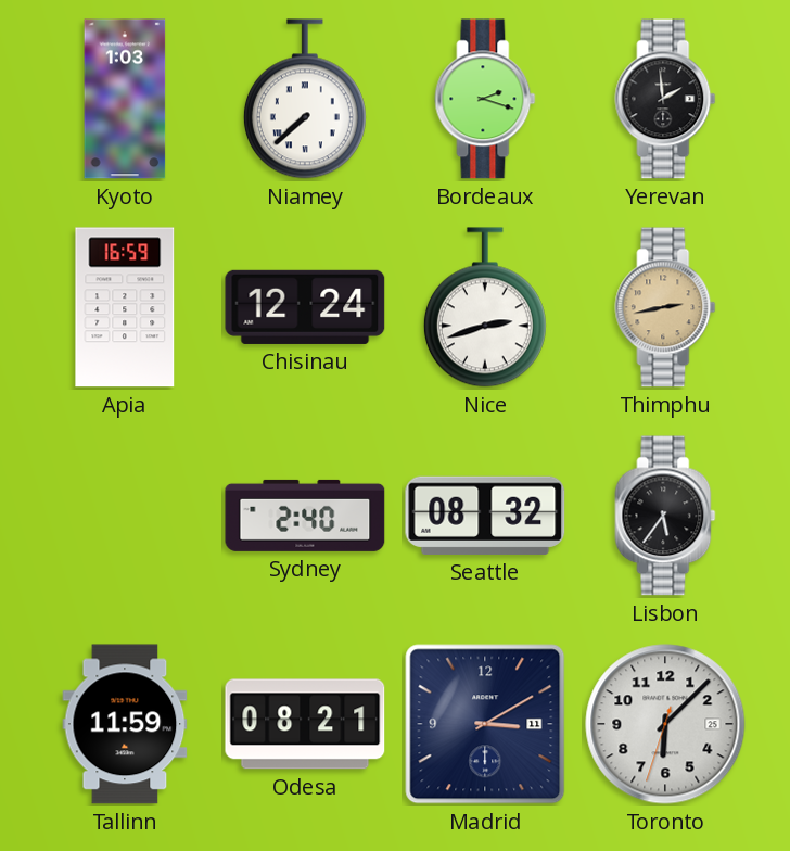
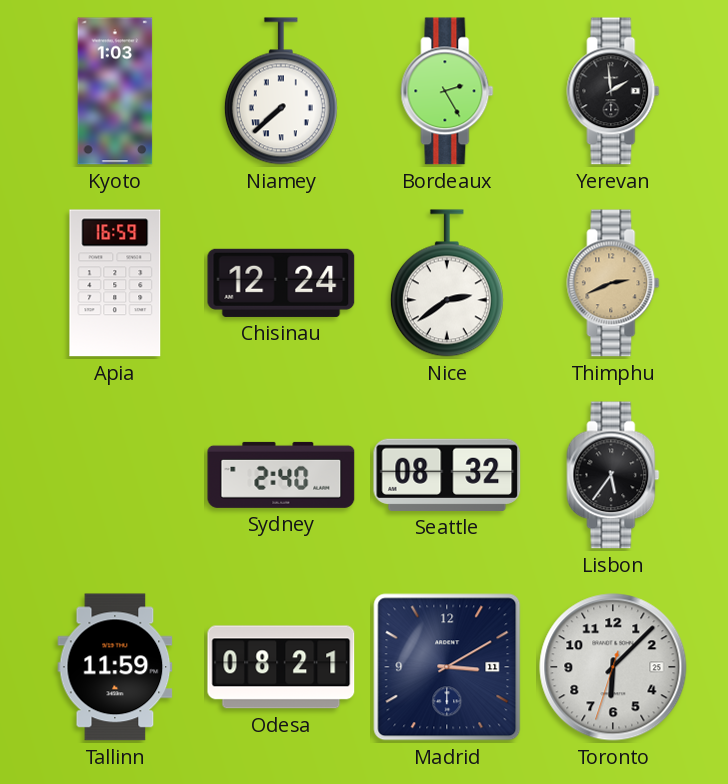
Bordeaux: 2:18 -> 2:25
Nice: 2:42 -> 2:39
Thimphu: 2:43 -> 2:41
